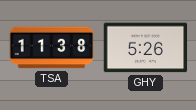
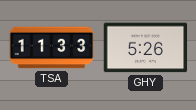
TSA: 11:38 -> 11:33
